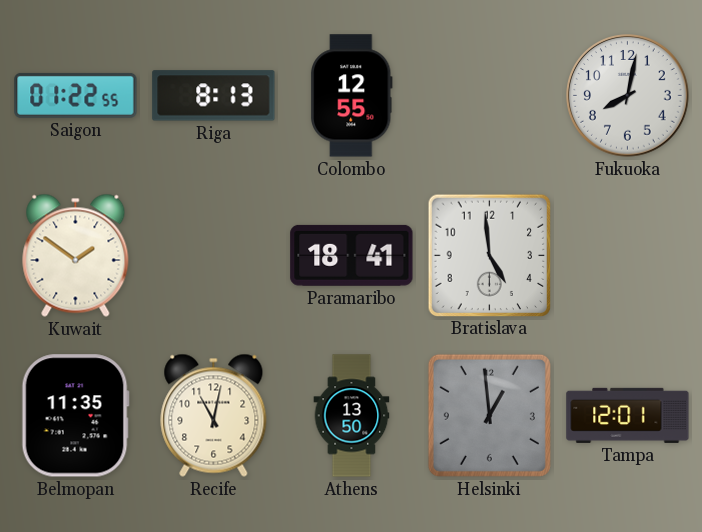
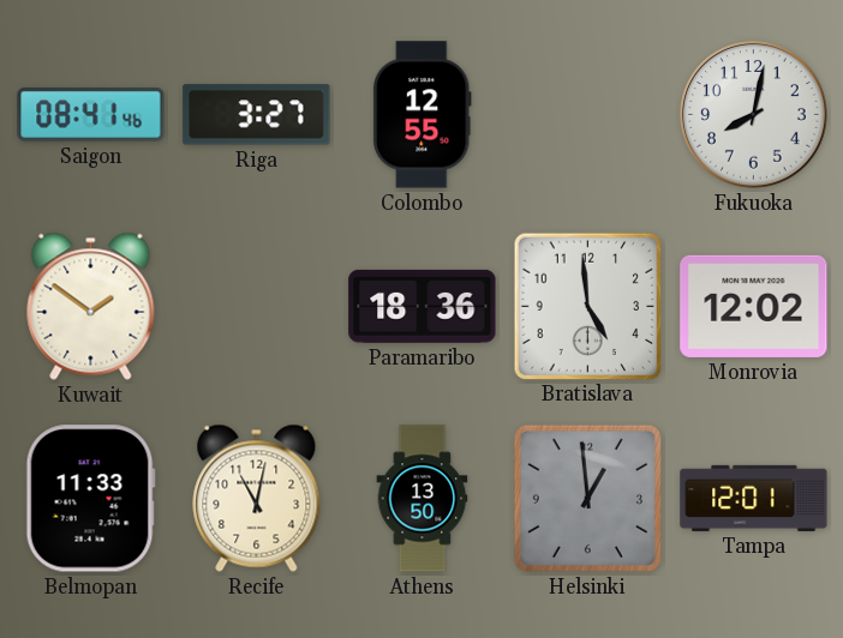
Saigon: 01:22 -> 08:41
Riga: 8:13 -> 3:27
Paramaribo: 18:41 -> 18:36
Monrovia: none -> 12:02
Belmopan: 11:35 -> 11:33
